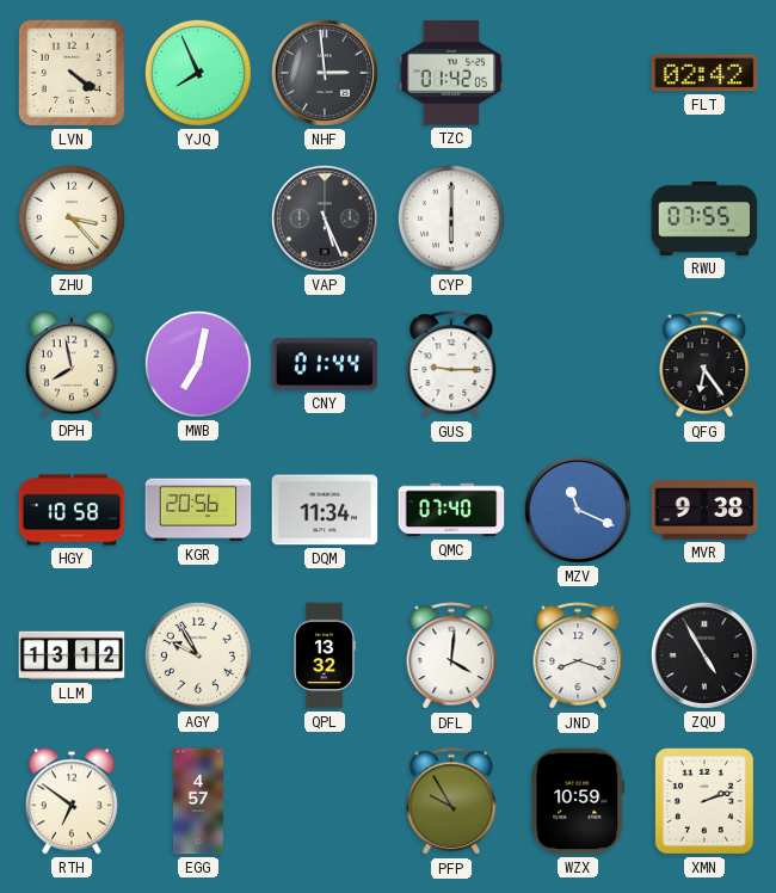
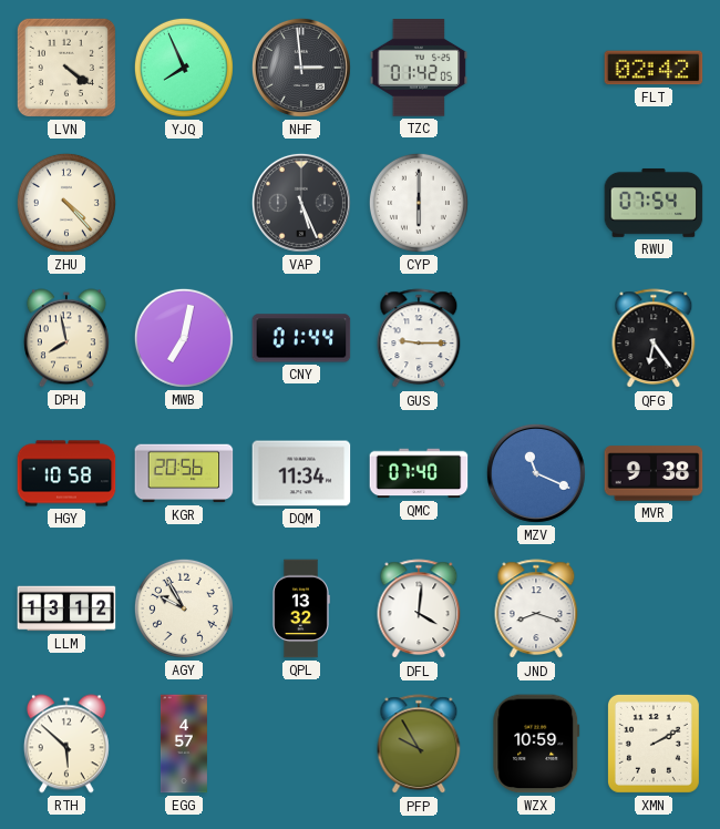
ZHU: 3:23 -> 4:23
RWU: 07:55 -> 07:54
ZQU: 4:55 -> none
RTH: 6:51 -> 5:52
XMN: 2:12 -> 2:10
